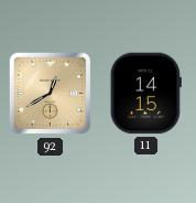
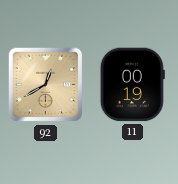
11: 14:15 -> 00:19
